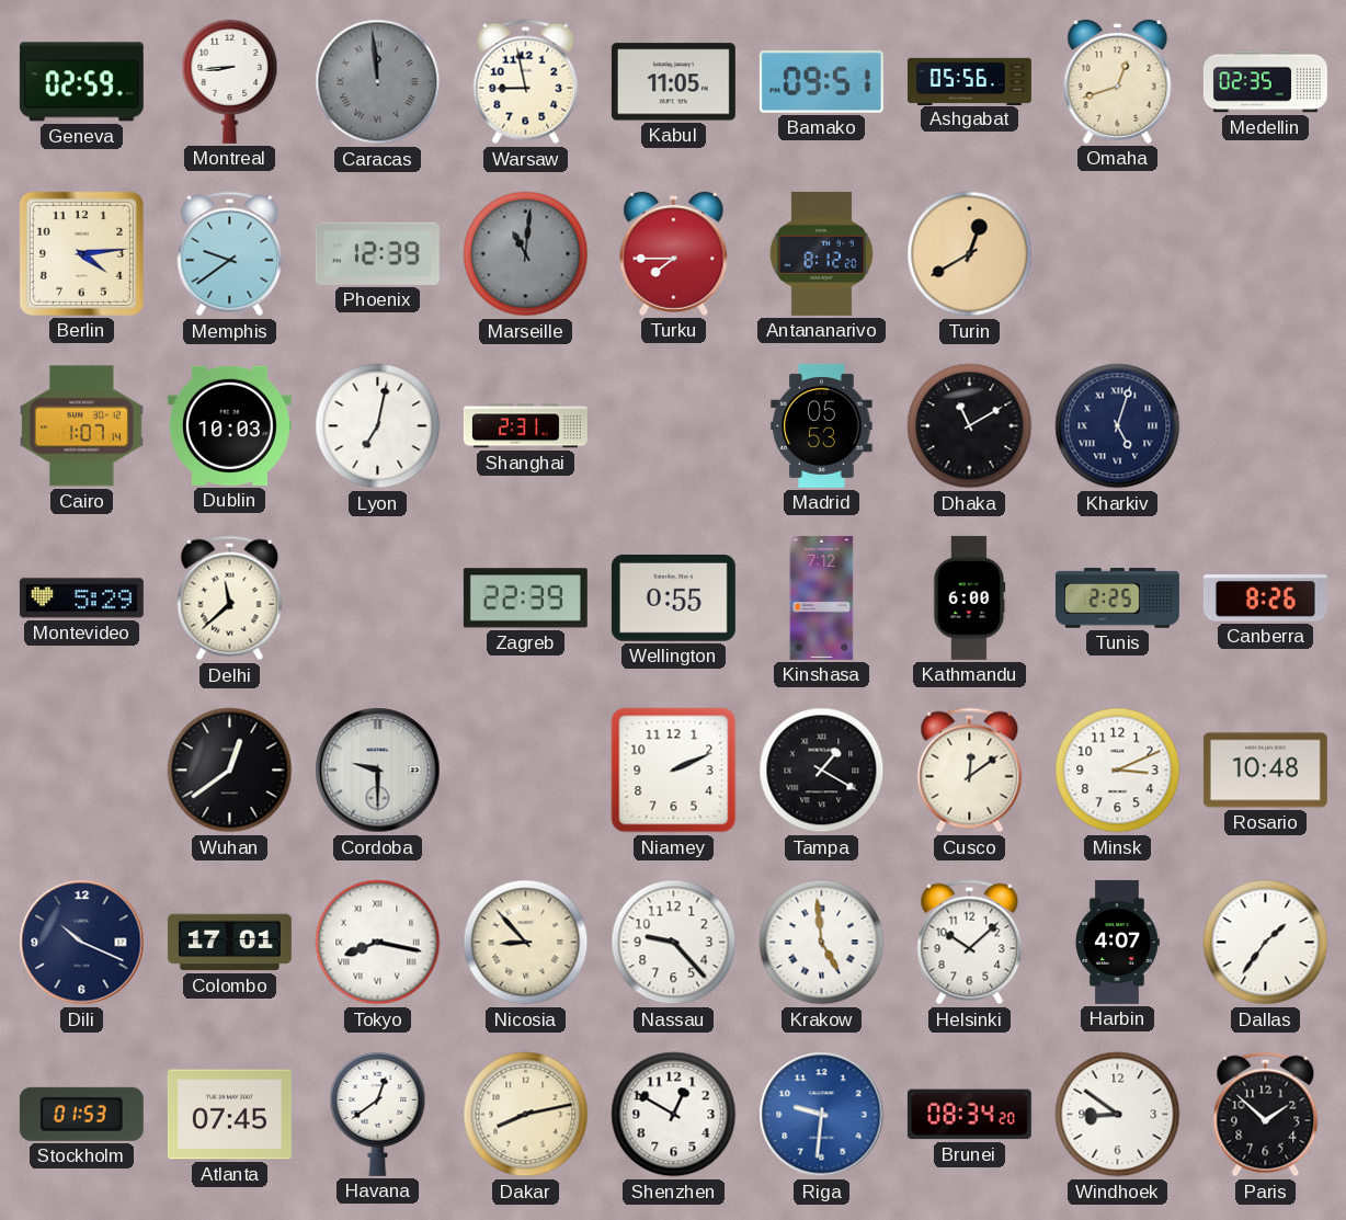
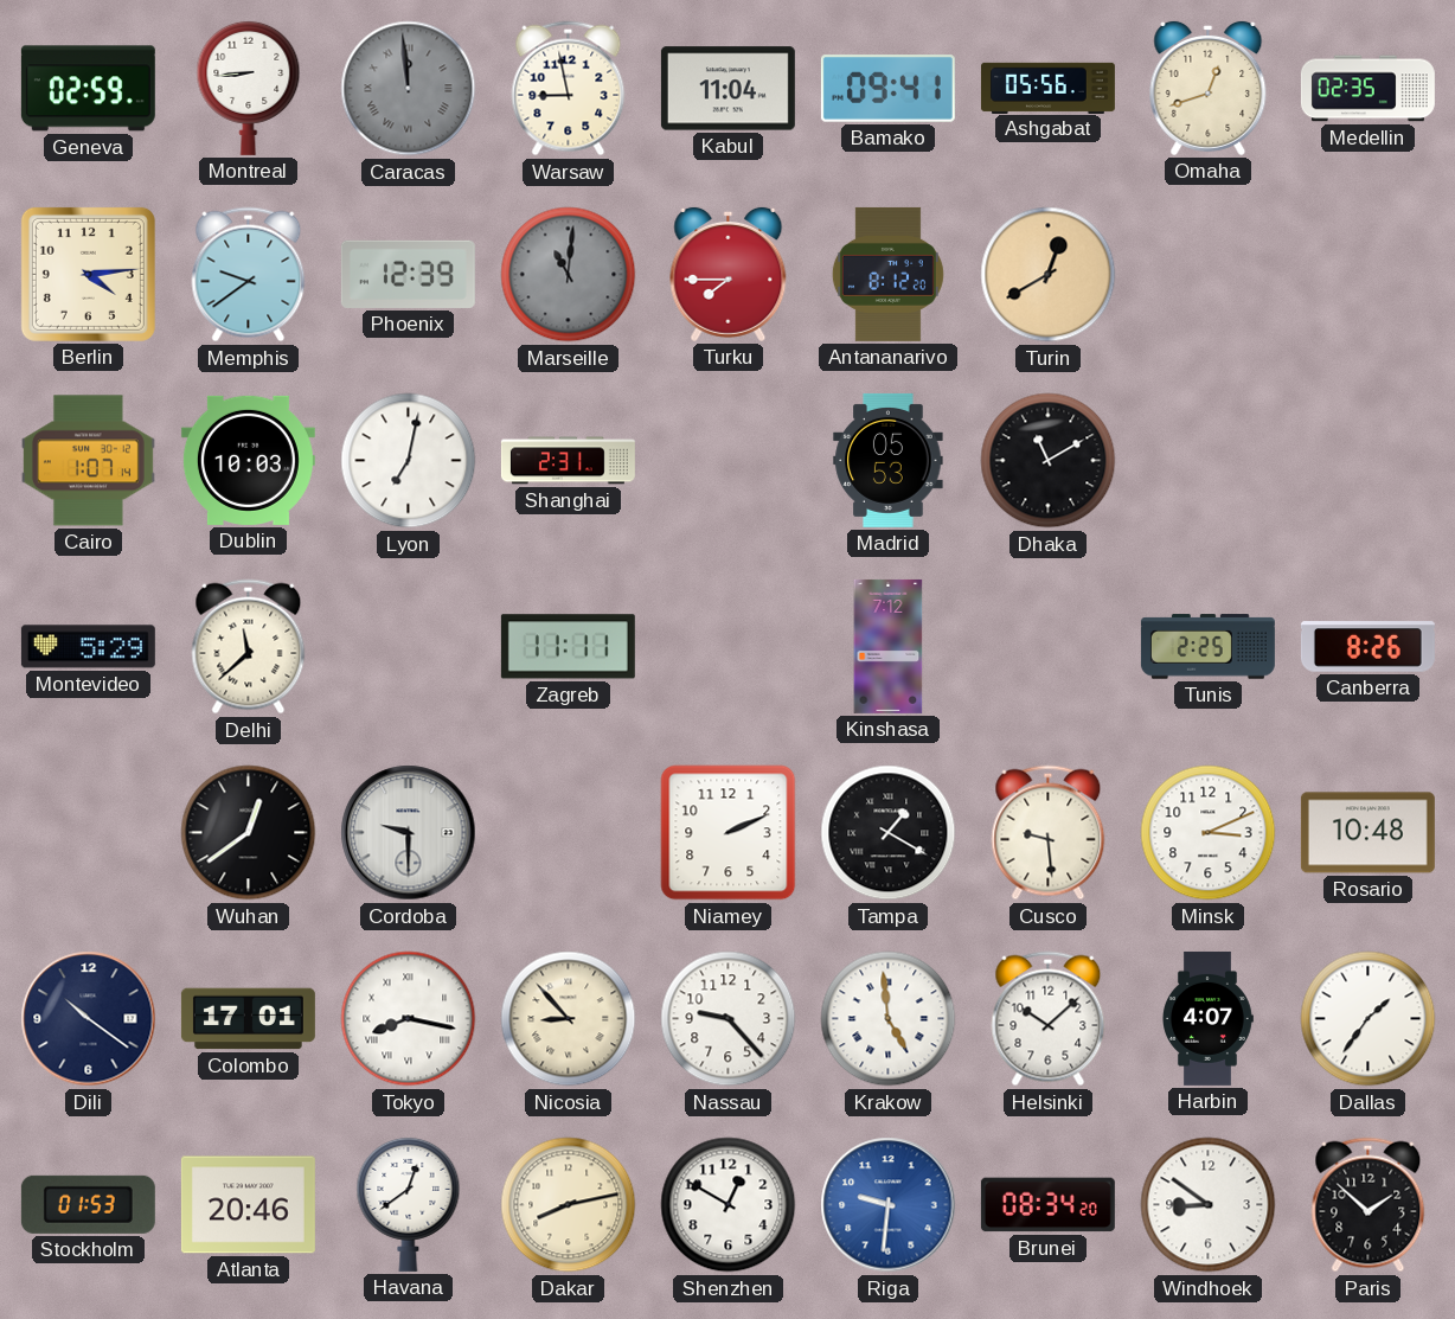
Kabul: 11:05 -> 11:04
Bamako: 09:51 -> 09:41
Kharkiv: 5:03 -> none
Zagreb: 22:39 -> 11:11
Wellington: 0:55 -> none
Kathmandu: 6:00 -> none
Cusco: 12:09 -> 9:29
Dili: 10:19 -> 10:21
Atlanta: 07:45 -> 20:46
